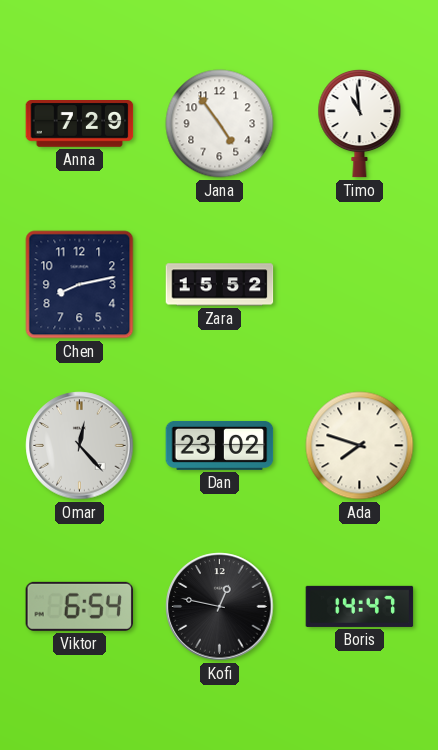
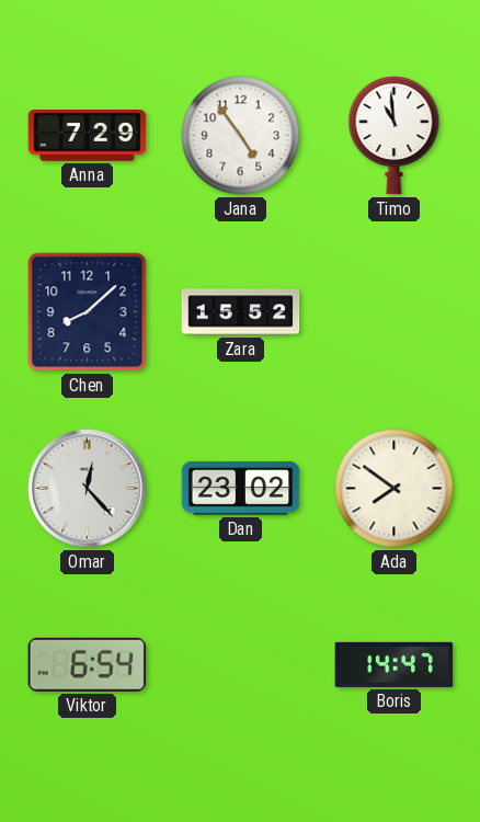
Chen: 8:13 -> 8:08
Ada: 7:48 -> 7:51
Kofi: 12:47 -> none
